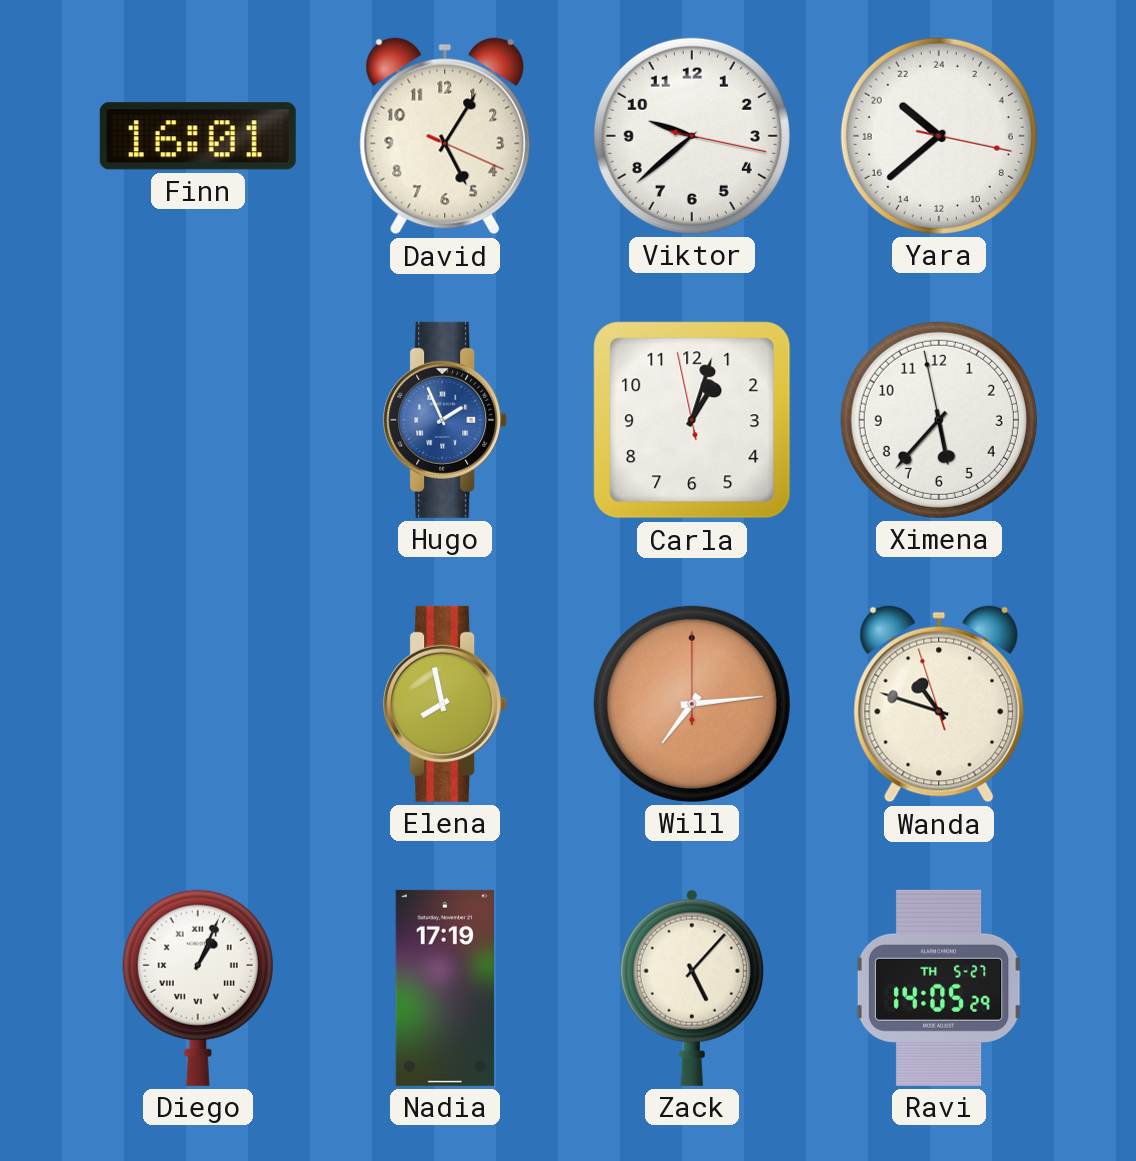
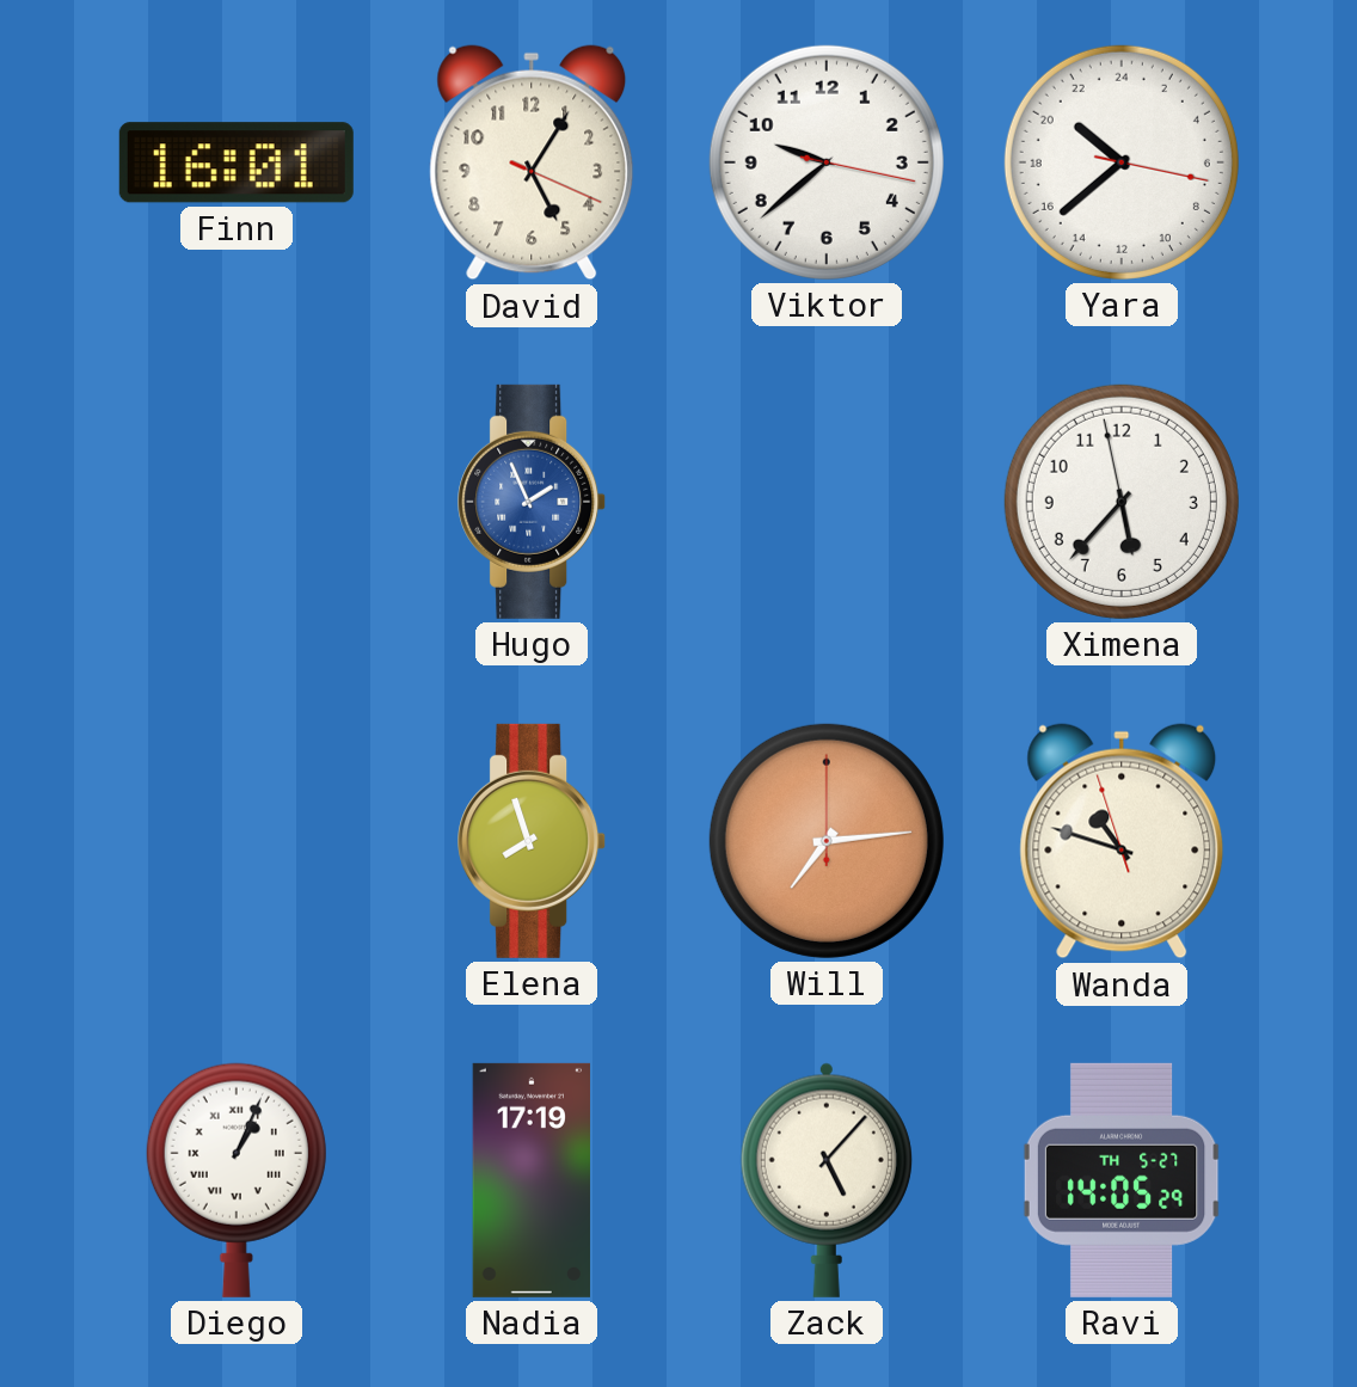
Carla: 1:02 -> none
Elena: 7:58 -> 7:57
